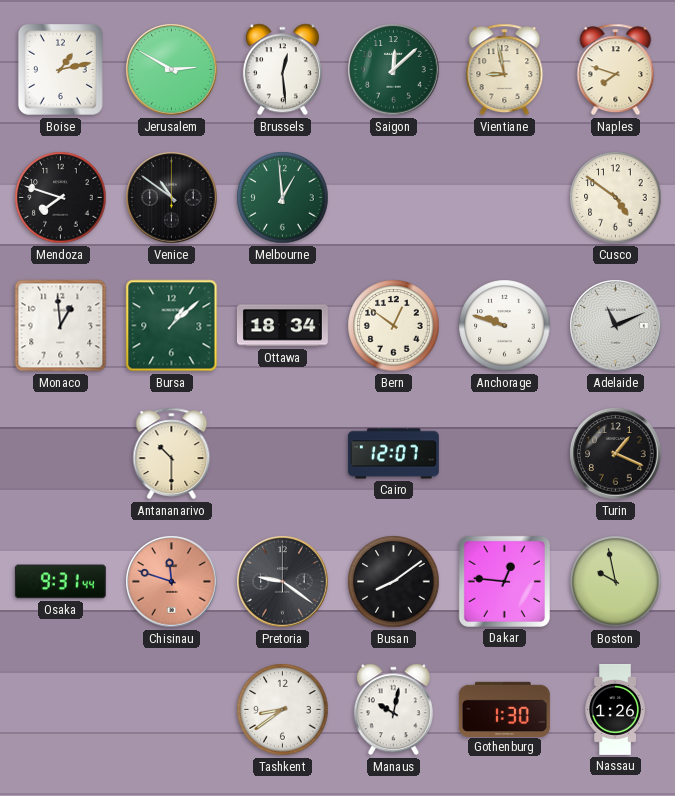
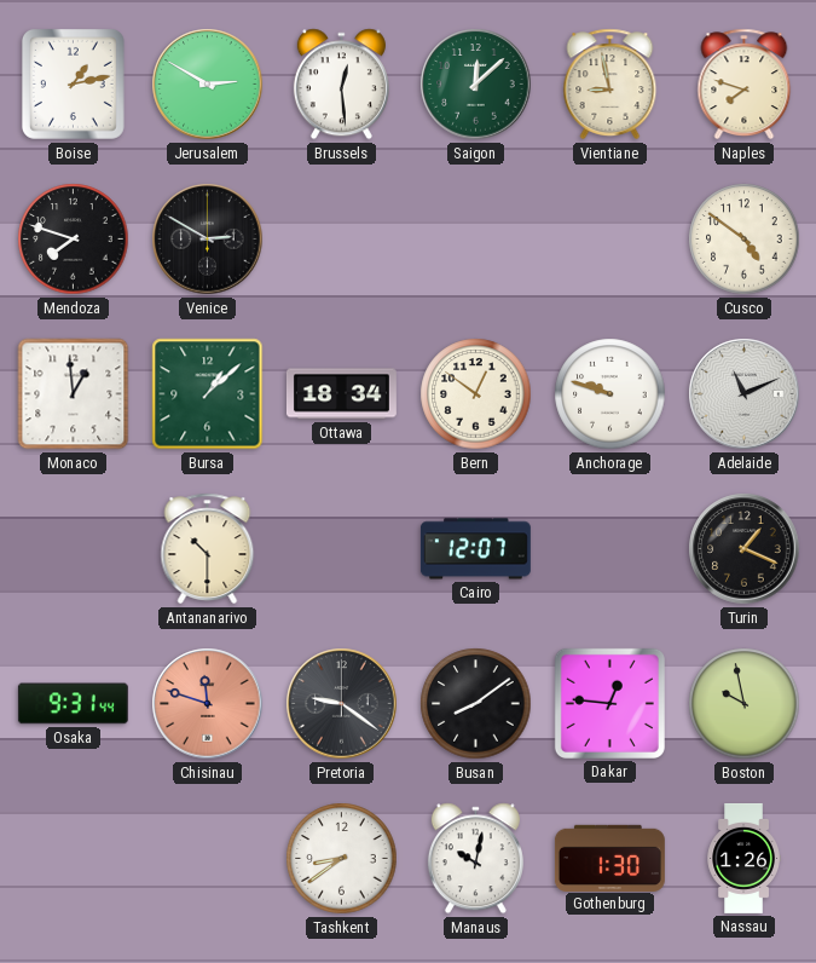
Venice: 10:51 -> 2:50
Melbourne: 12:59 -> none
